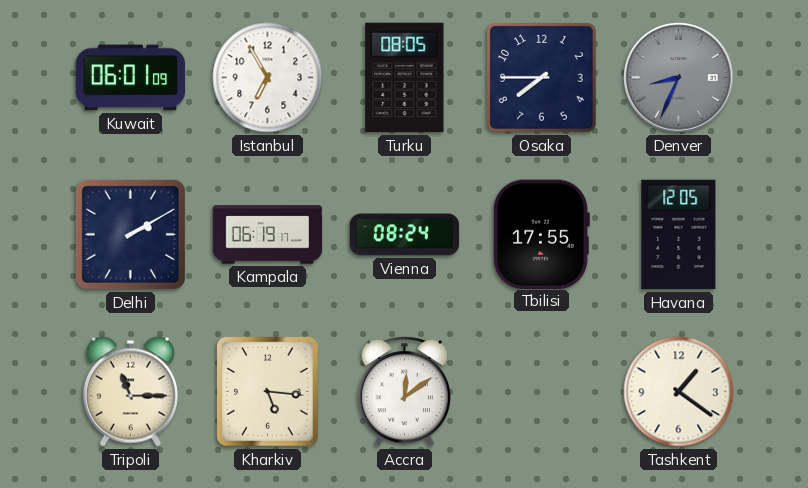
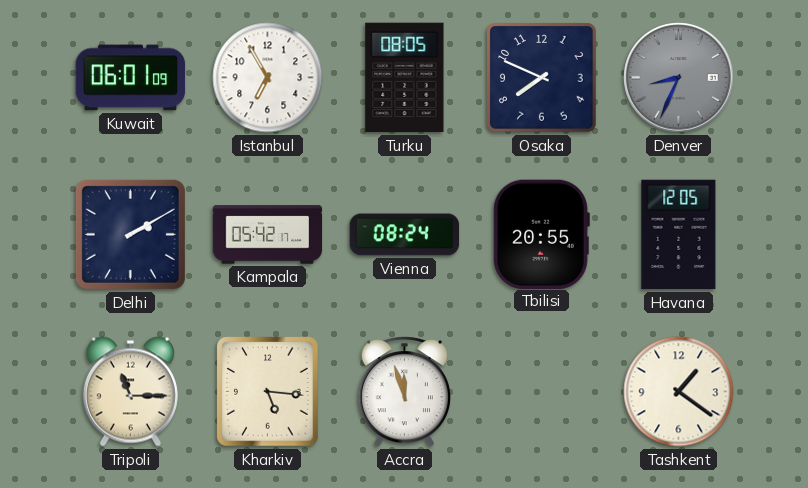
Osaka: 7:45 -> 7:49
Kampala: 06:19 -> 05:42
Tbilisi: 17:55 -> 20:55
Accra: 12:09 -> 11:57
